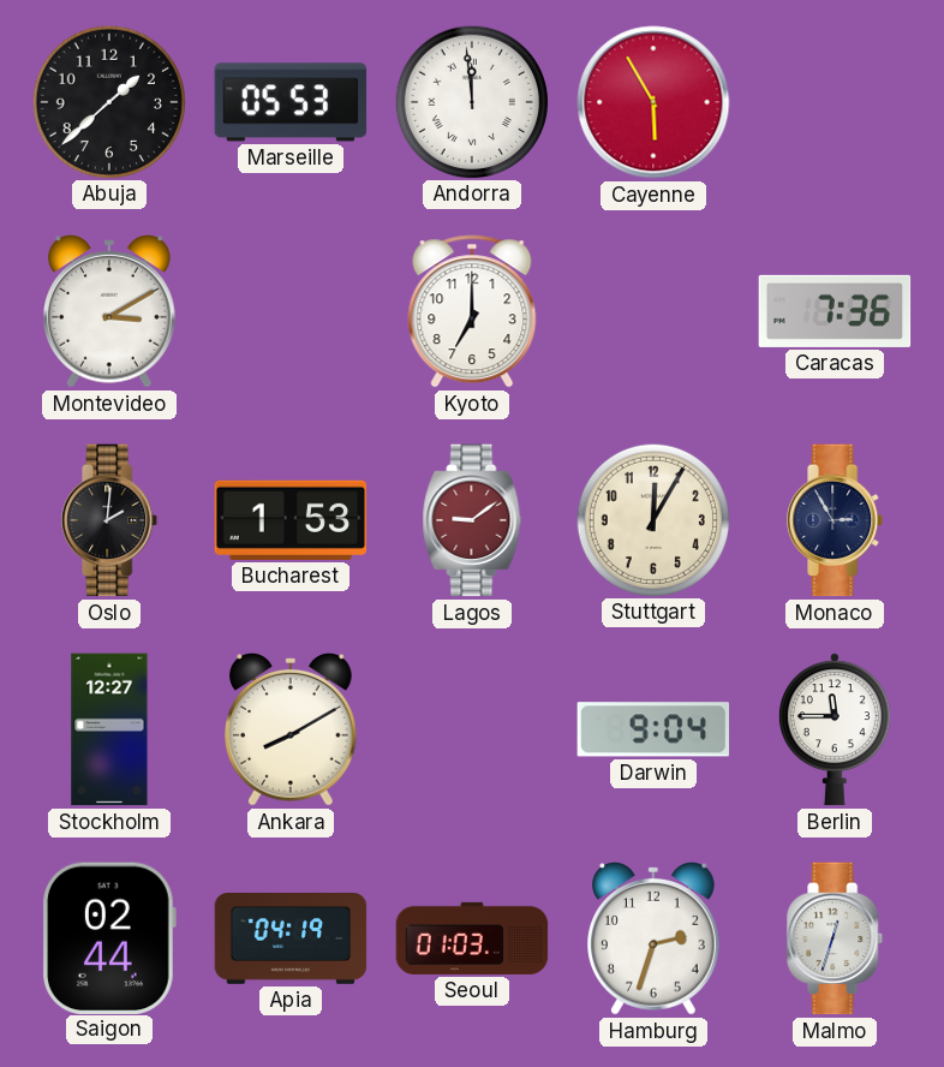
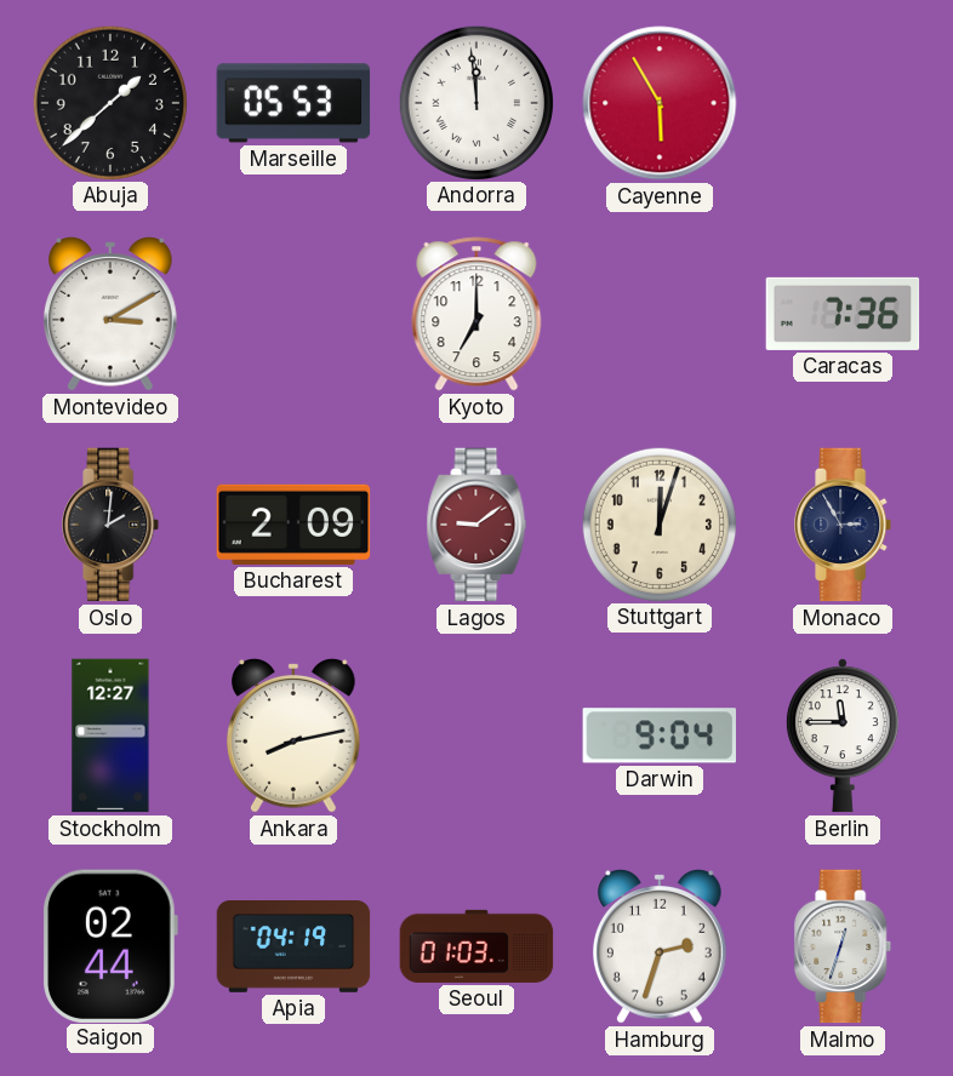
Bucharest: 1:53 -> 2:09
Stuttgart: 12:05 -> 12:03
Ankara: 8:10 -> 8:13
